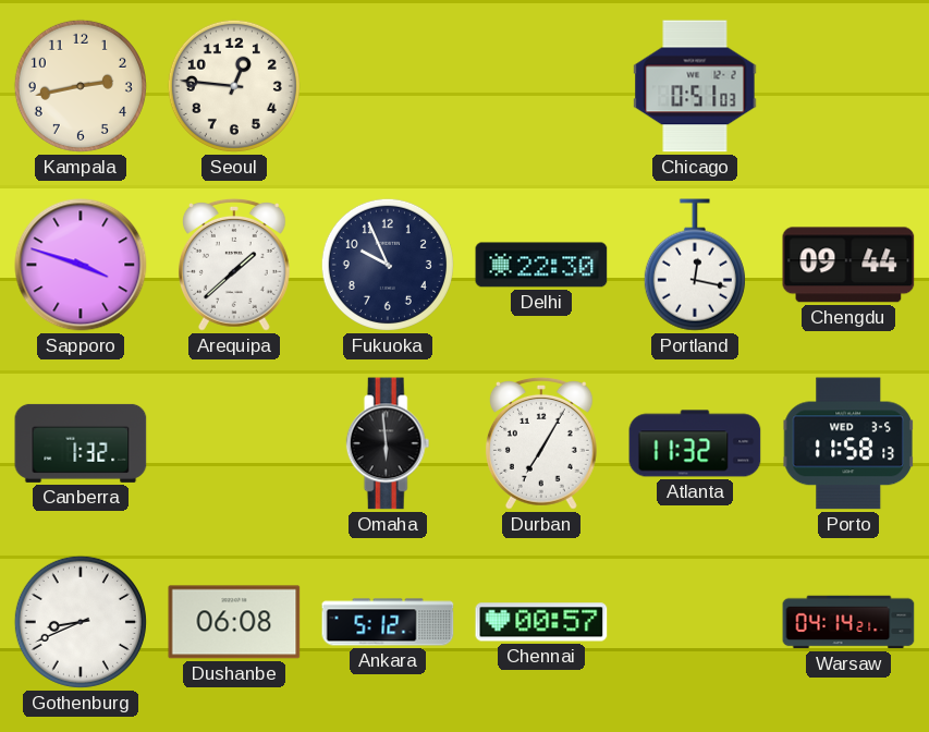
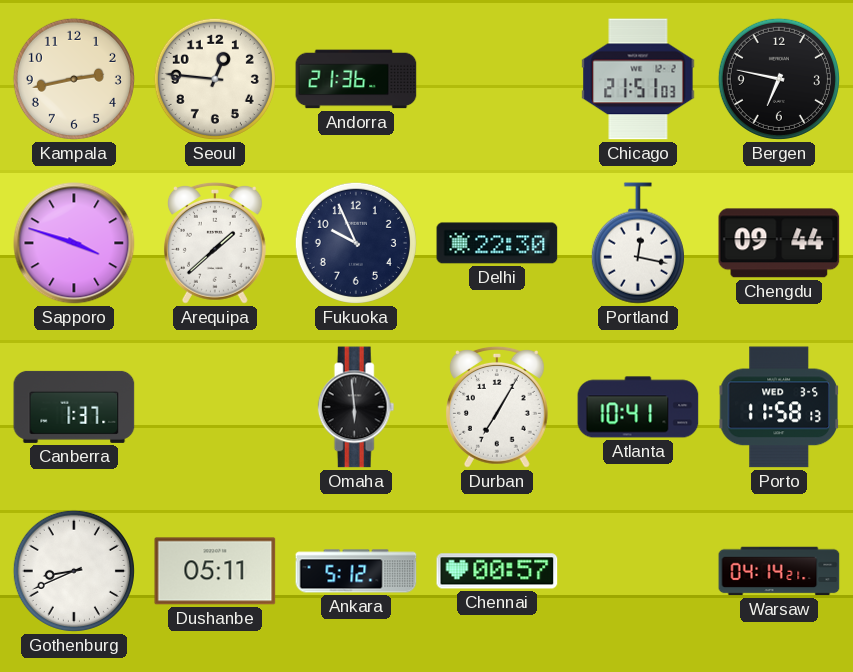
Andorra: none -> 21:36
Chicago: 0:51 -> 21:51
Bergen: none -> 6:47
Canberra: 1:32 -> 1:37
Atlanta: 11:32 -> 10:41
Dushanbe: 06:08 -> 05:11
